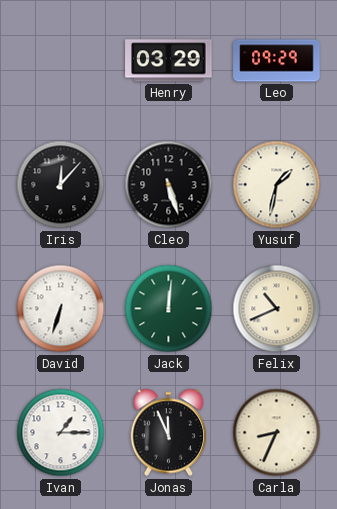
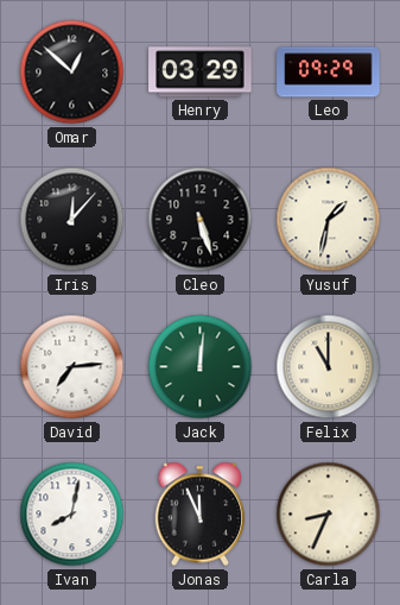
Omar: none -> 12:52
David: 6:33 -> 7:14
Felix: 10:41 -> 11:00
Ivan: 1:15 -> 8:02
